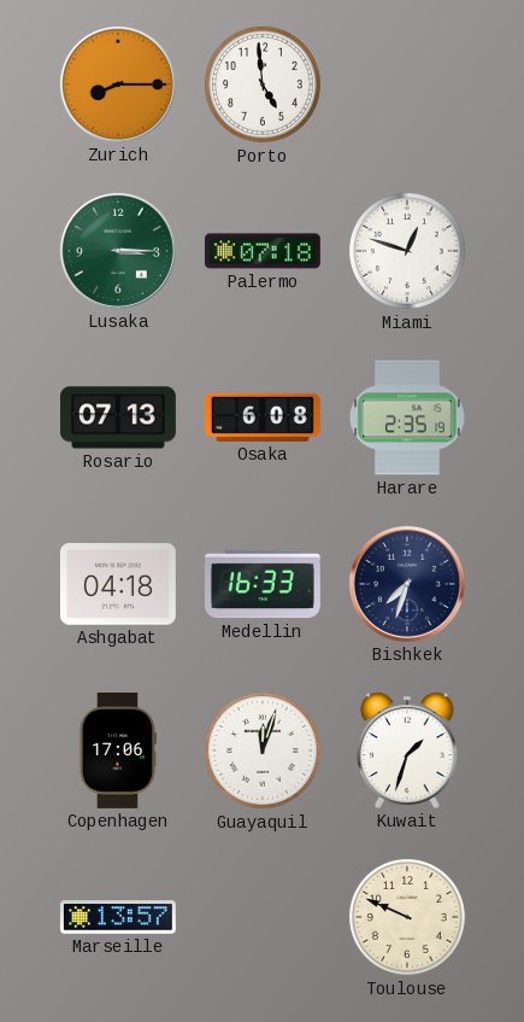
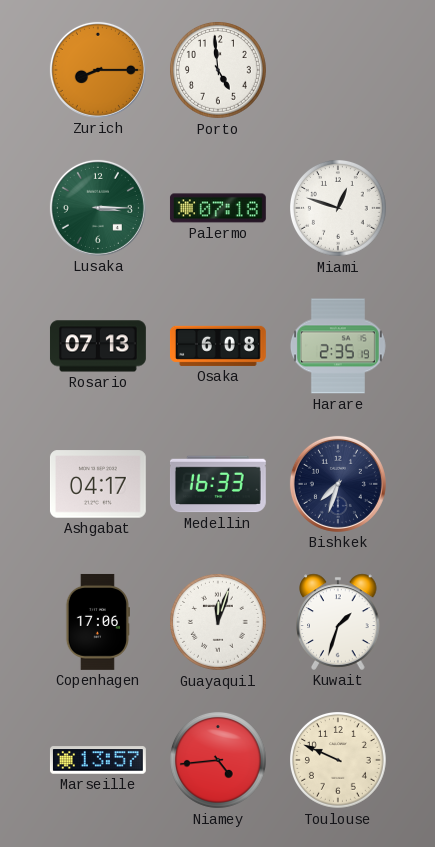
Ashgabat: 04:18 -> 04:17
Niamey: none -> 4:44
